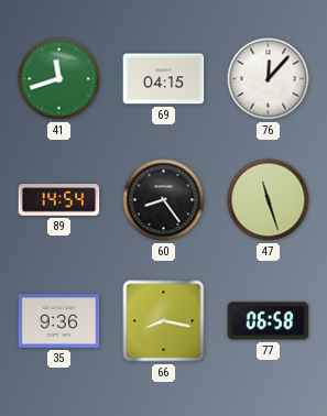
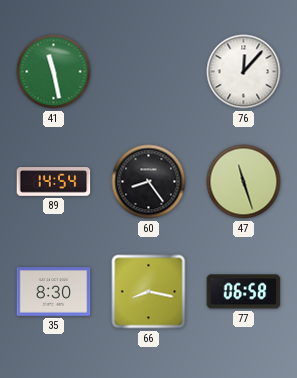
41: 11:42 -> 11:28
69: 04:15 -> none
35: 9:36 -> 8:30
